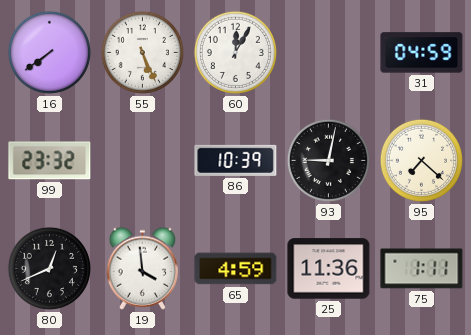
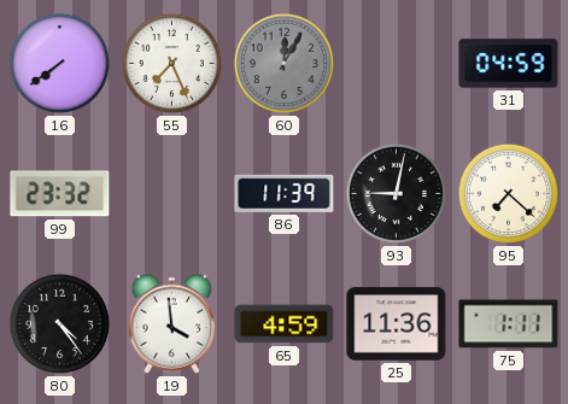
55: 5:26 -> 7:26
60 dial: white -> grey
86: 10:39 -> 11:39
80: 12:41 -> 4:24
